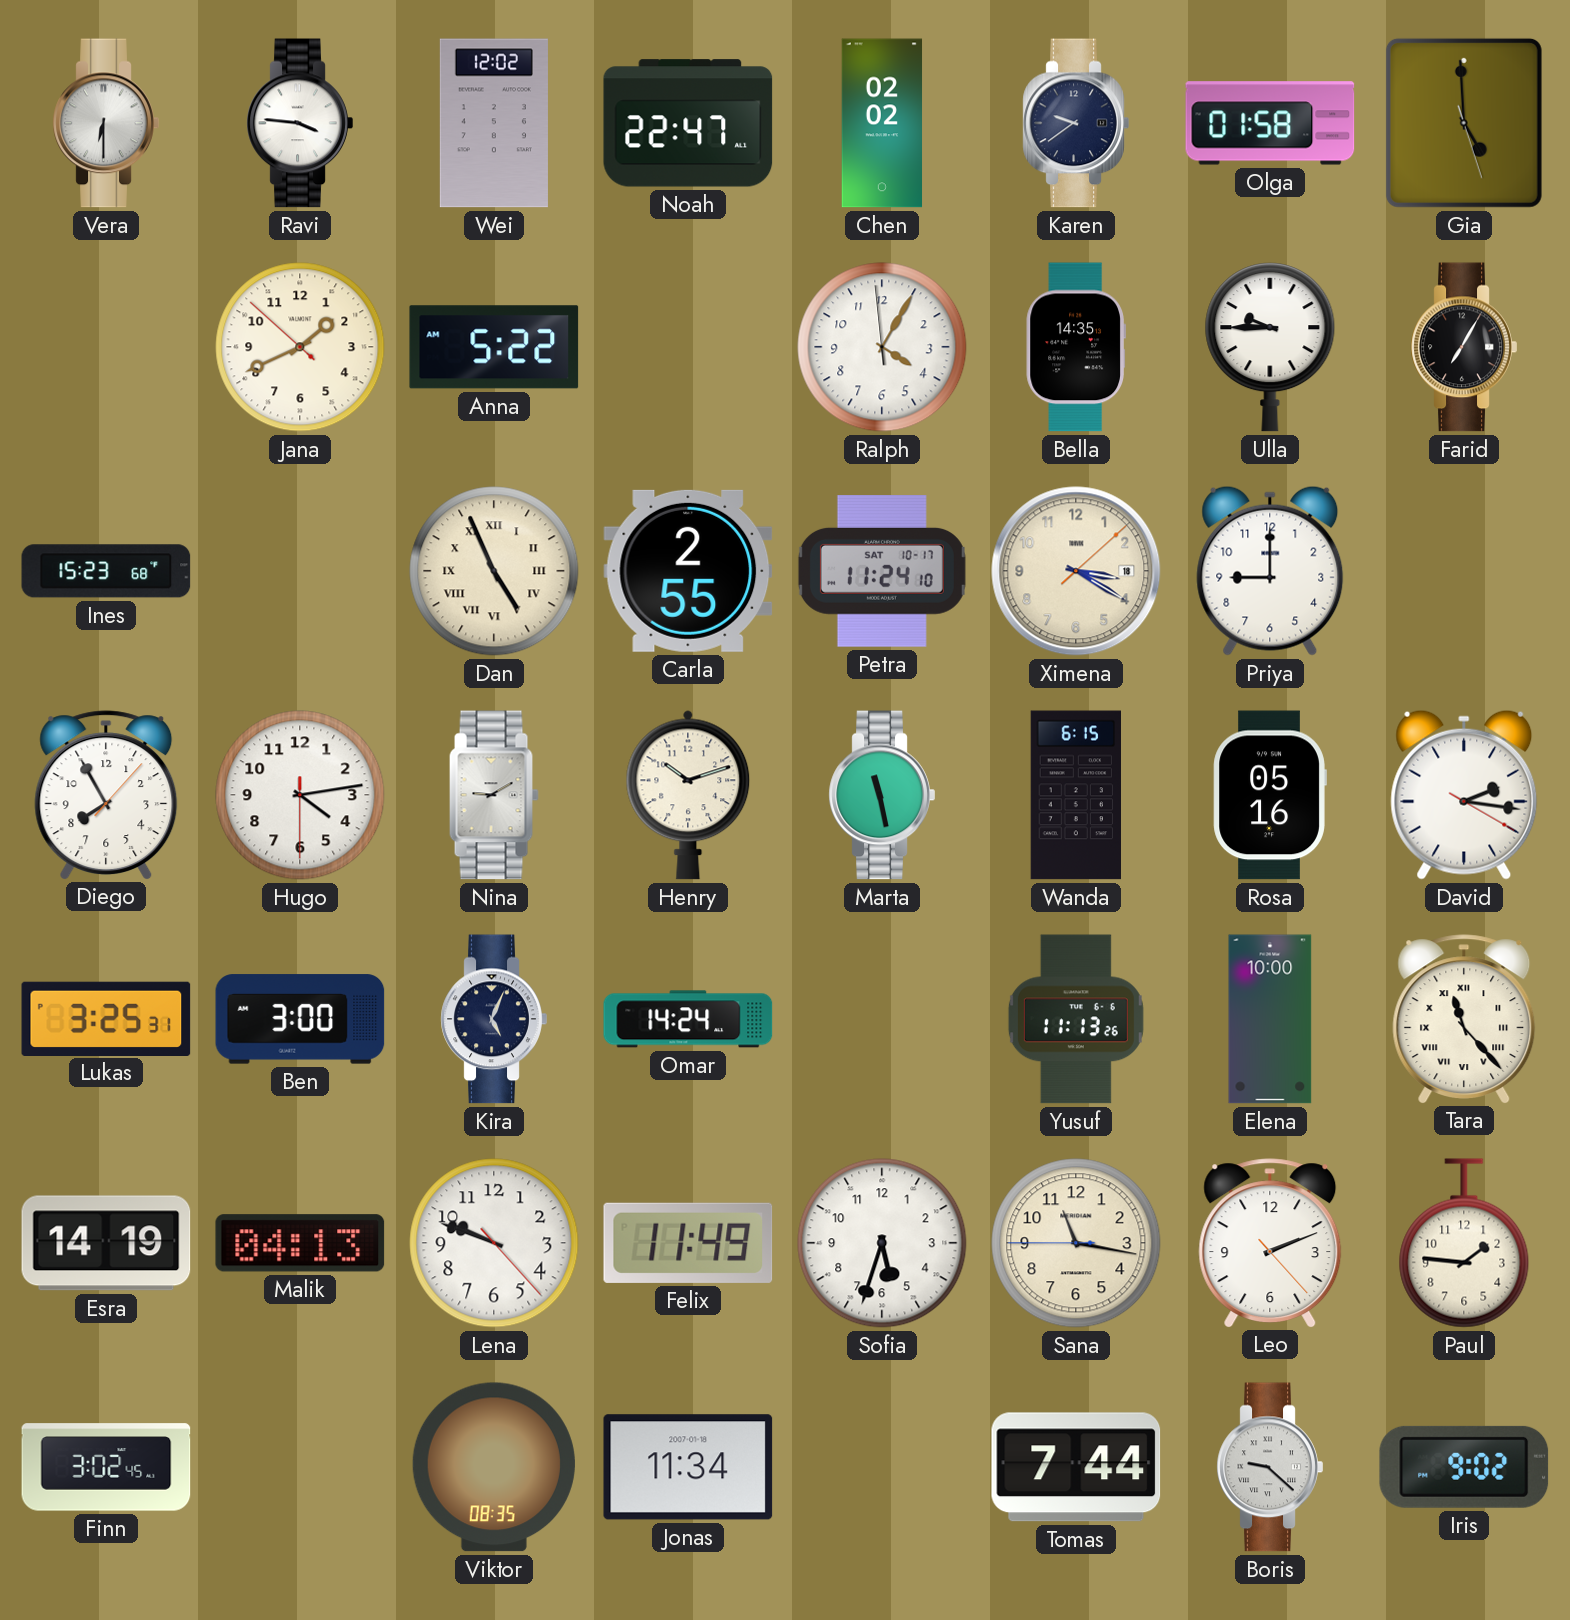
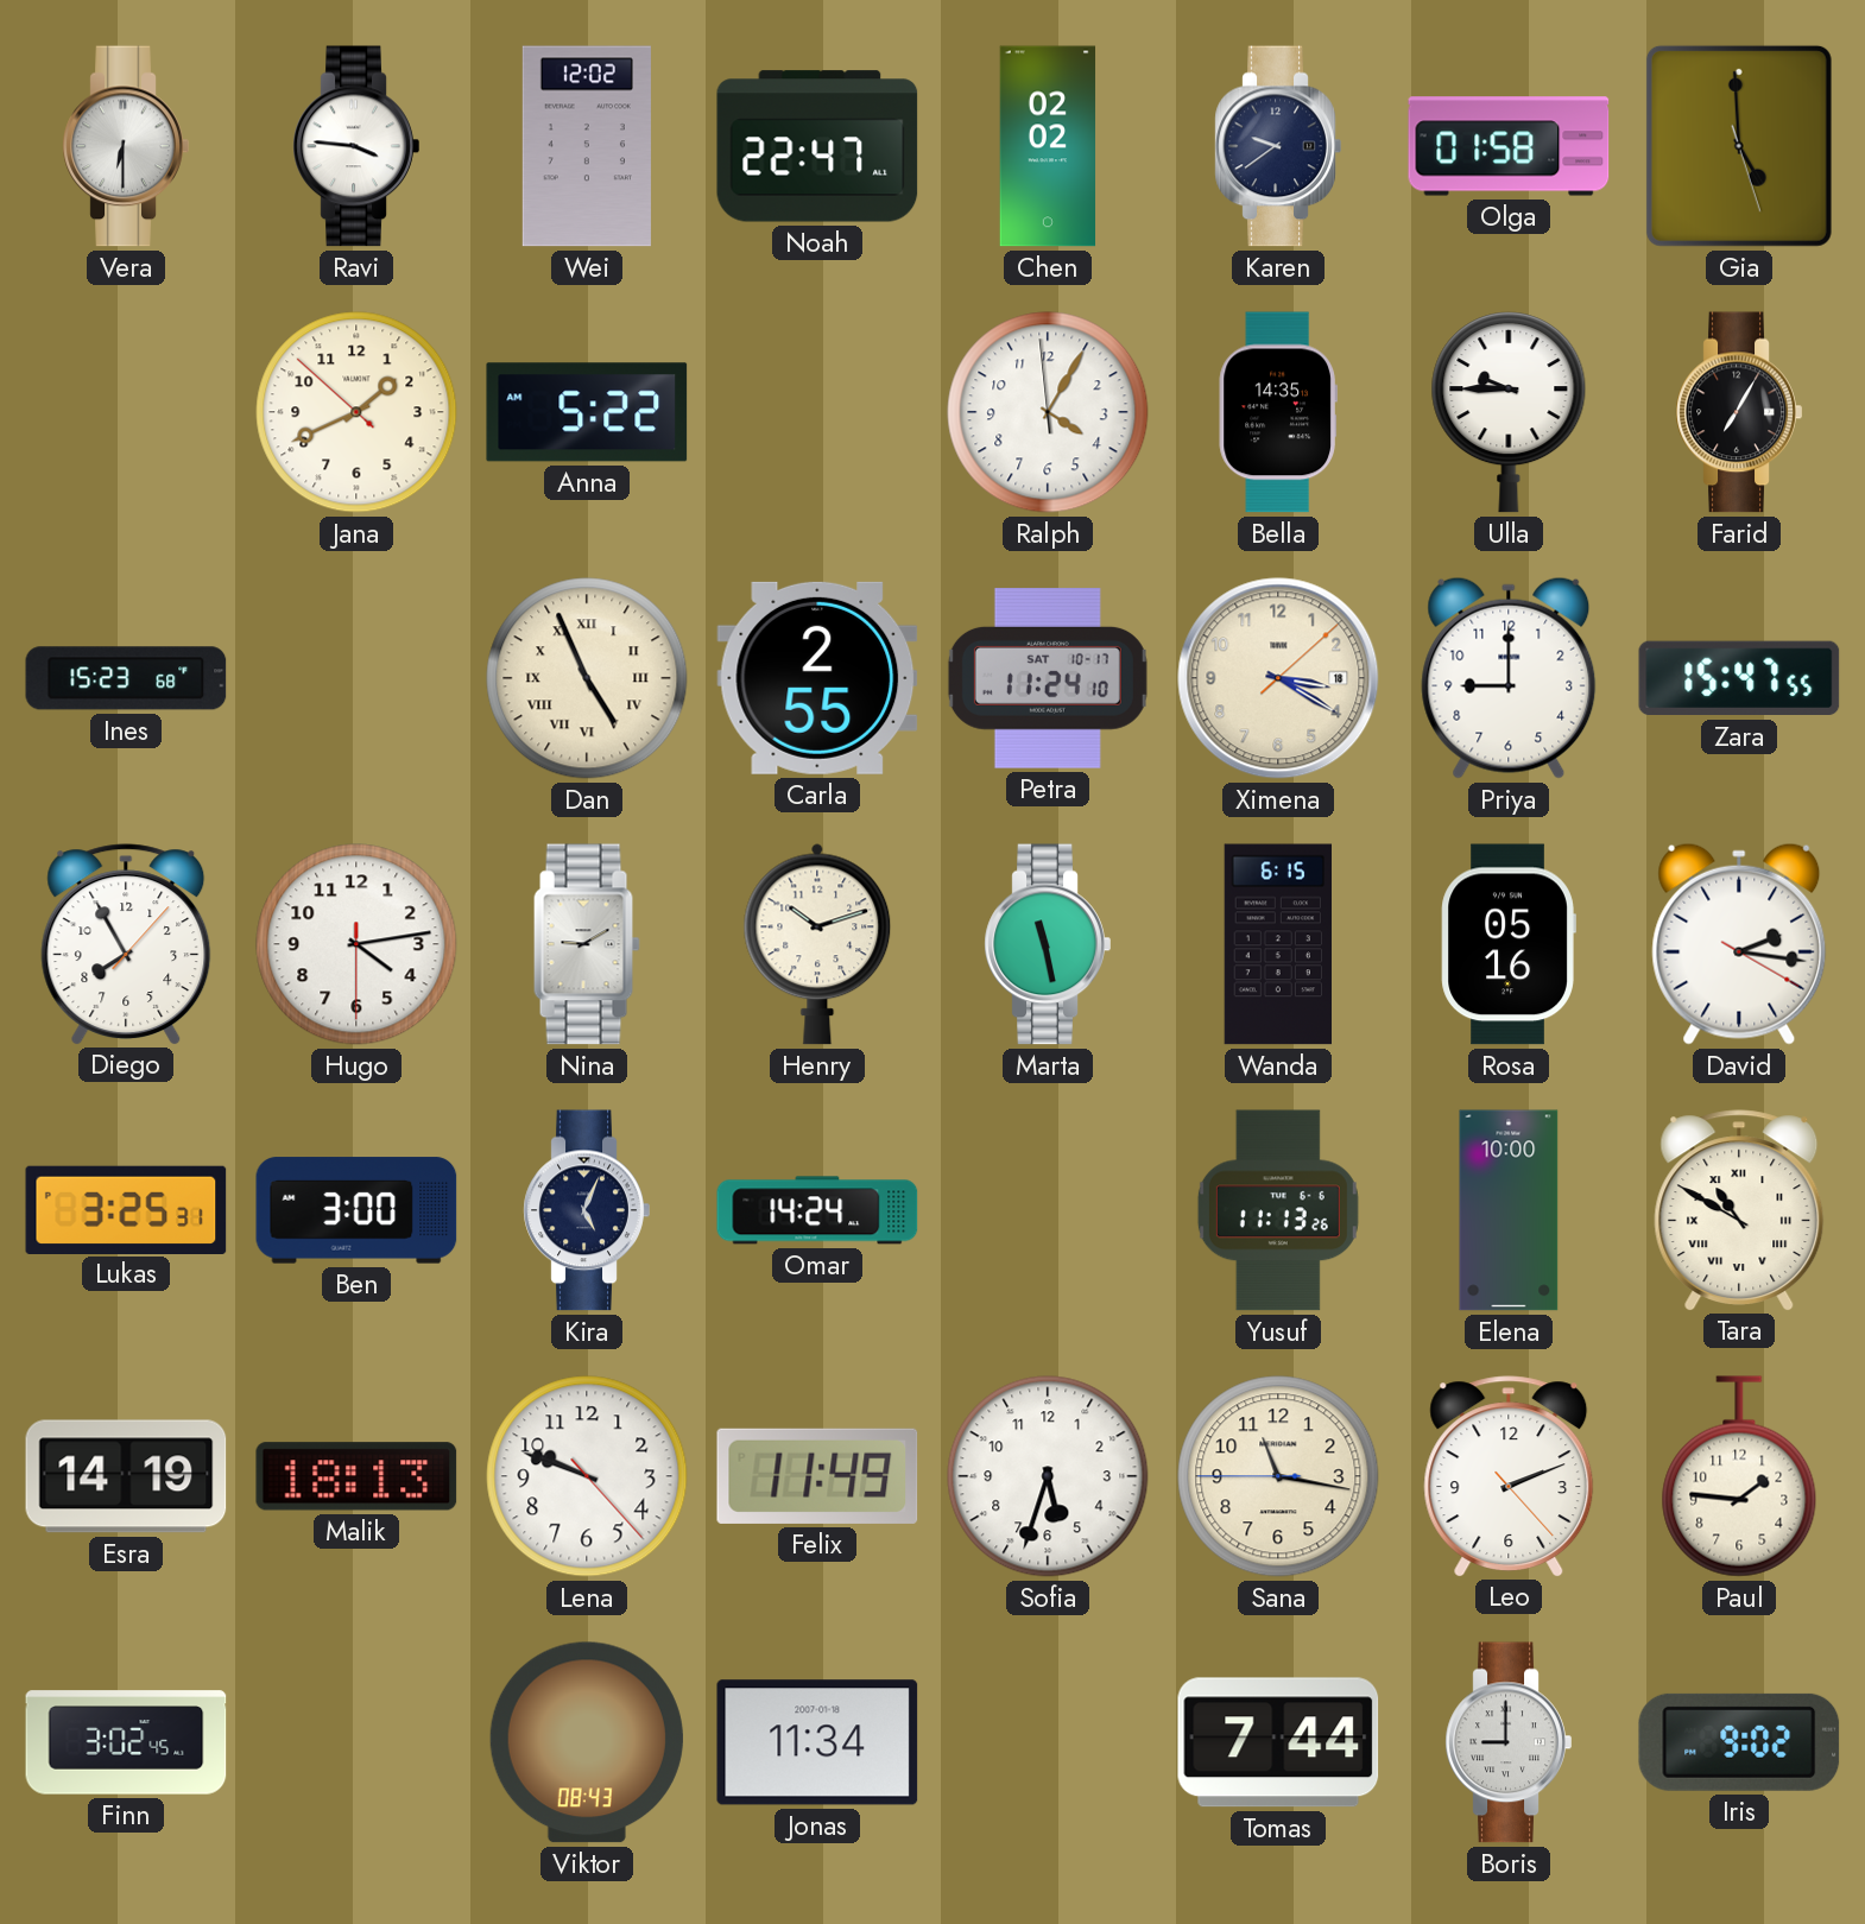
Zara: none -> 15:47
Tara: 11:23 -> 10:50
Malik: 04:13 -> 18:13
Viktor: 08:35 -> 08:43
Boris: 9:22 -> 9:00
